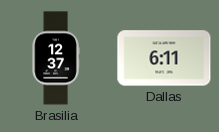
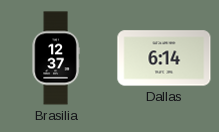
Dallas: 6:11 -> 6:14
